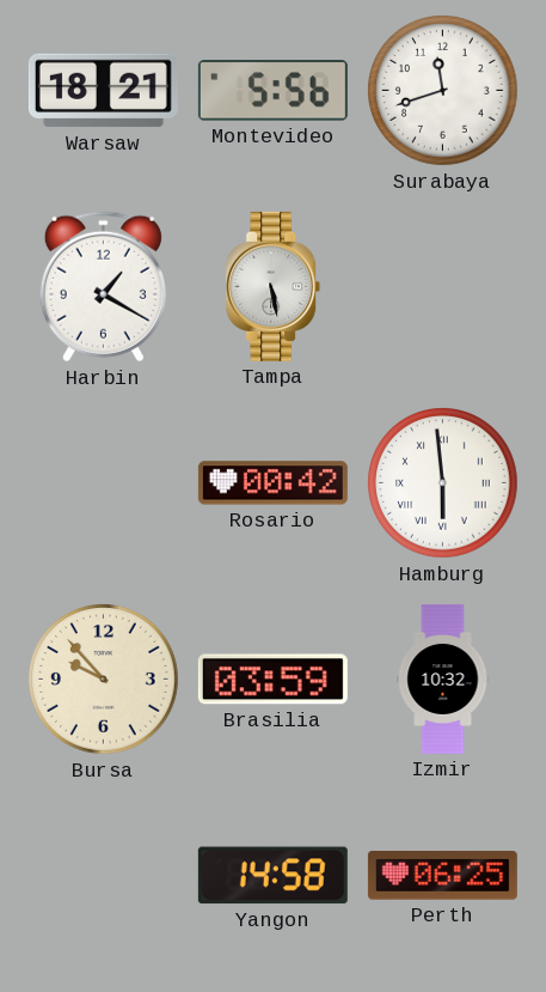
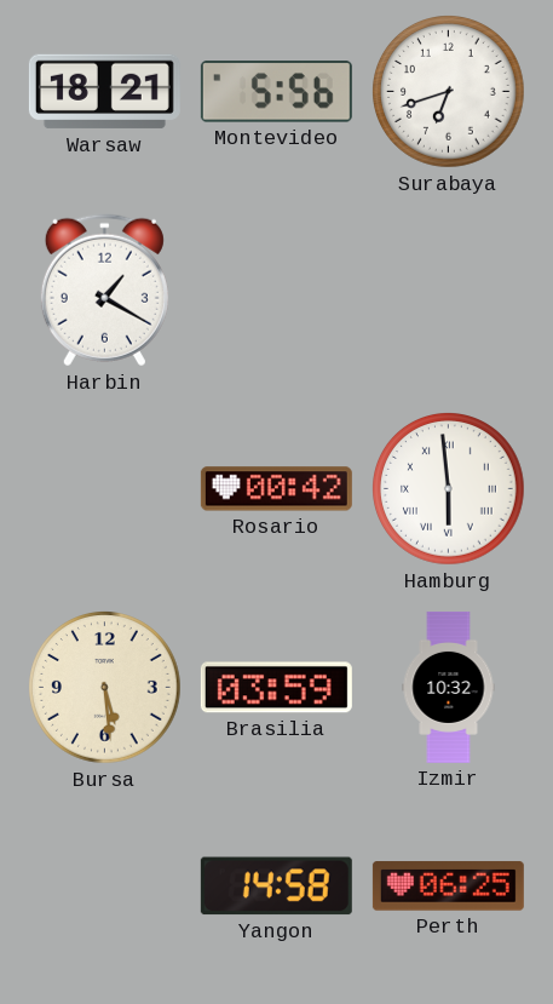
Surabaya: 11:42 -> 6:42
Tampa: 5:28 -> none
Bursa: 9:53 -> 5:29
